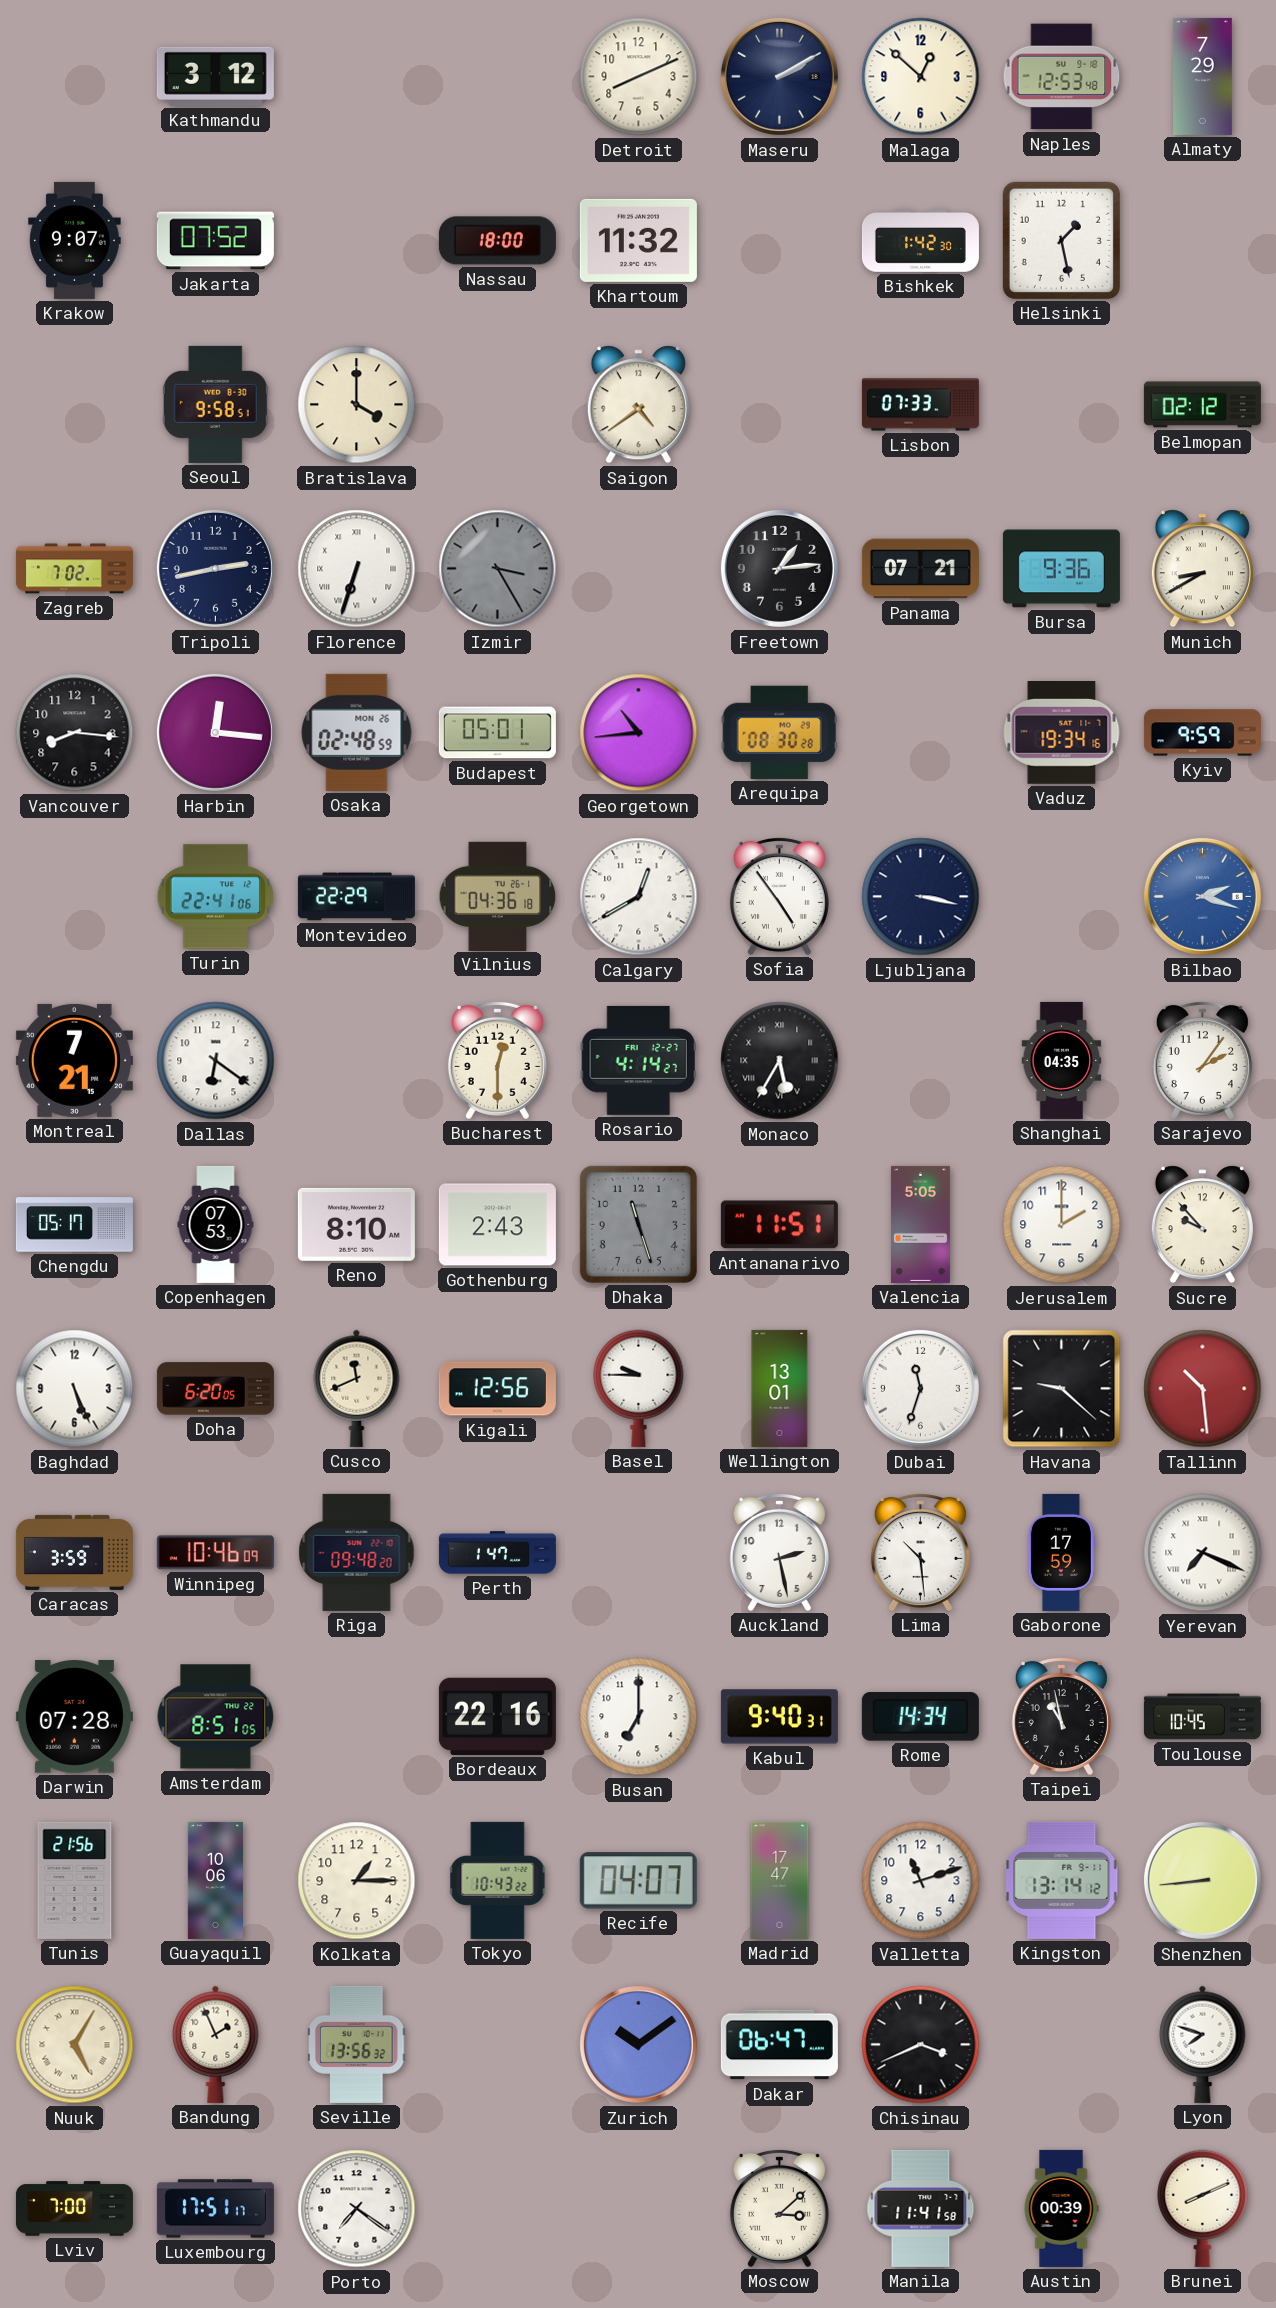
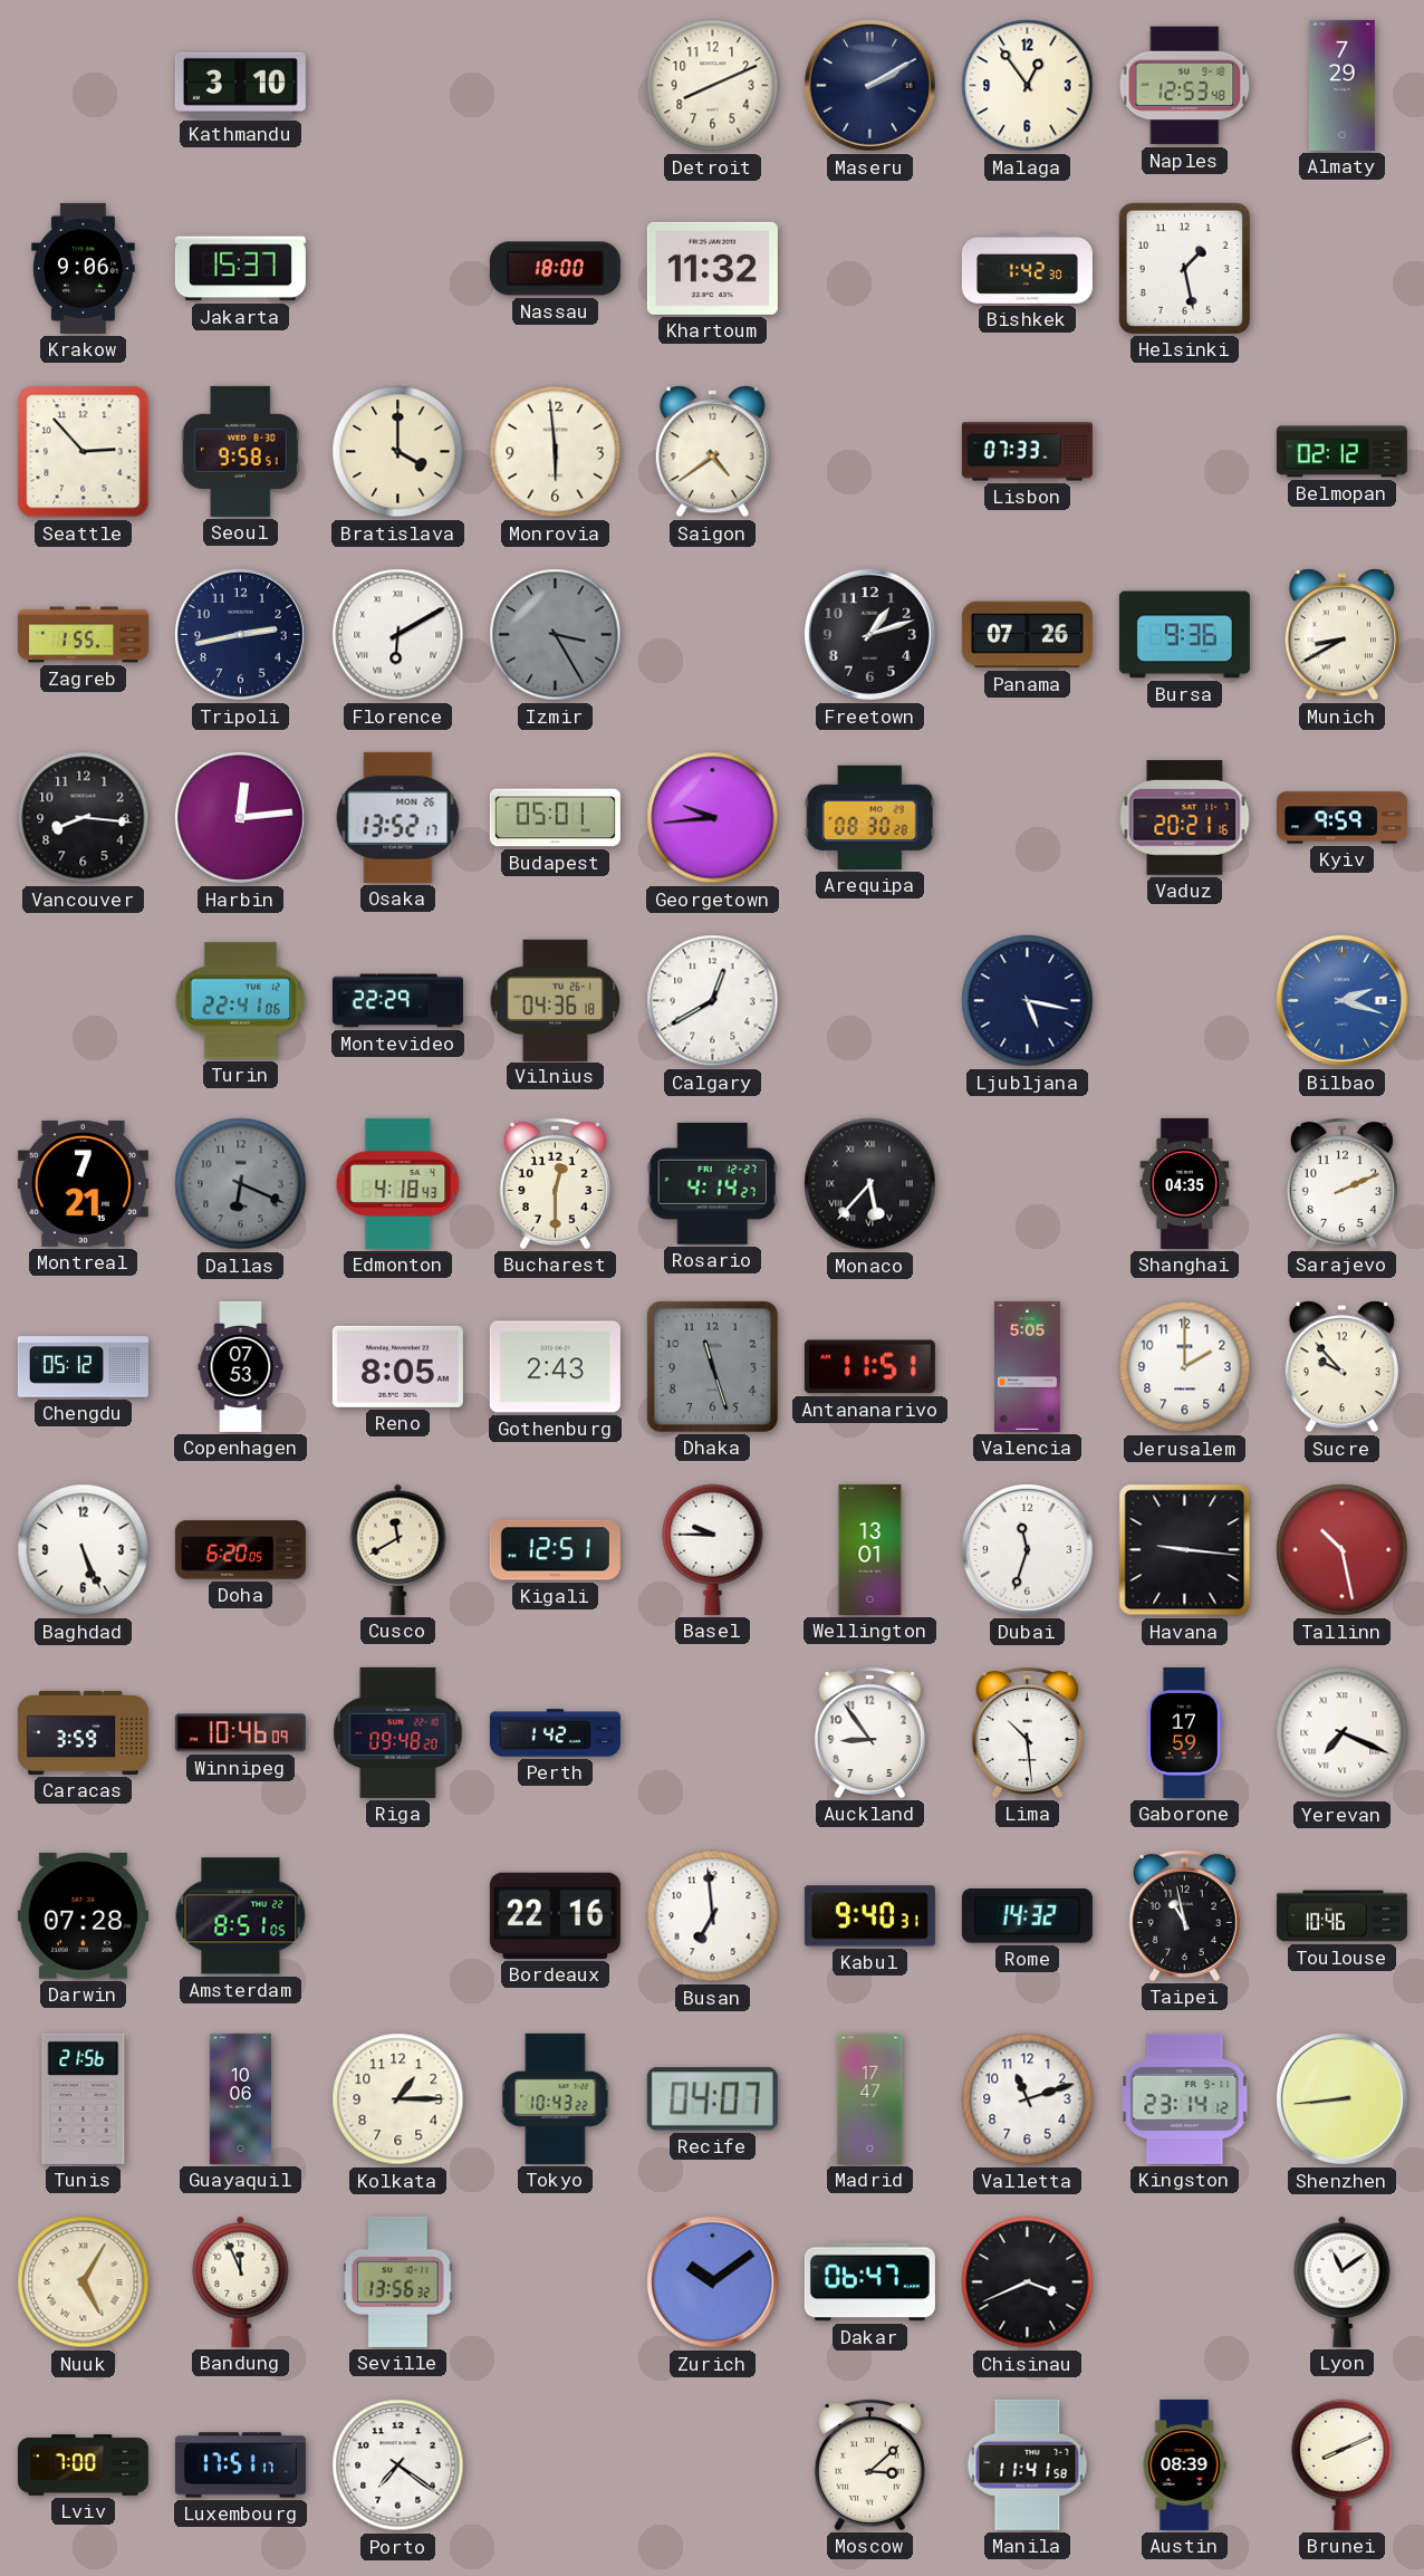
Kathmandu: 3:12 -> 3:10
Malaga: 12:52 -> 12:54
Krakow: 9:07 -> 9:06
Jakarta: 07:52 -> 15:37
Seattle: none -> 2:53
Monrovia: none -> 5:59
Zagreb: 7:02 -> 1:55
Florence: 6:33 -> 6:10
Freetown: 1:14 -> 1:12
Panama: 07:21 -> 07:26
Harbin: 12:16 -> 12:14
Osaka: 02:48 -> 13:52
Georgetown: 10:44 -> 9:44
Vaduz: 19:34 -> 20:21
Sofia: 4:54 -> none
Ljubljana: 3:17 -> 5:17
Dallas: 6:21 -> 6:19
Dallas dial: white -> grey
Edmonton: none -> 4:18
Monaco: 5:35 -> 5:37
Sarajevo: 2:06 -> 2:11
Chengdu: 05:17 -> 05:12
Reno: 8:10 -> 8:05
Cusco: 11:41 -> 11:40
Kigali: 12:56 -> 12:51
Havana: 9:22 -> 9:16
Tallinn: 10:29 -> 10:28
Perth: 1:47 -> 1:42
Auckland: 2:28 -> 8:54
Busan: 7:00 -> 6:59
Rome: 14:34 -> 14:32
Toulouse: 10:45 -> 10:46
Kingston: 13:14 -> 23:14
Bandung: 1:56 -> 11:56
Lyon: 7:48 -> 11:09
Austin: 00:39 -> 08:39
